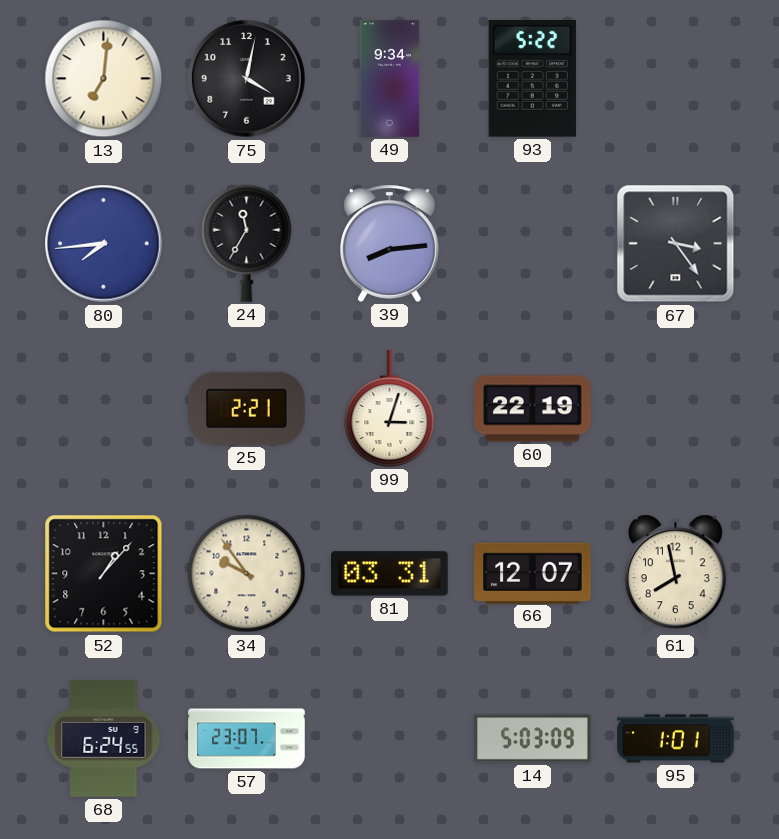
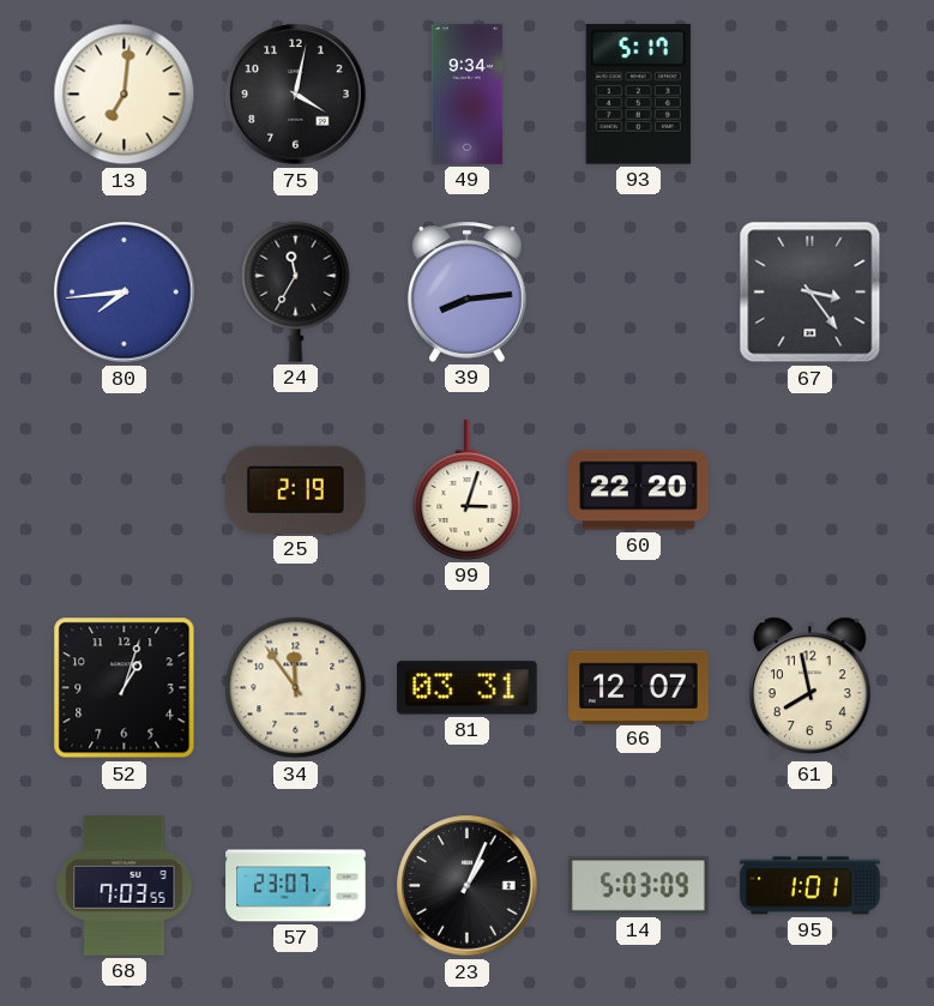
93: 5:22 -> 5:17
25: 2:21 -> 2:19
60: 22:19 -> 22:20
52: 1:07 -> 1:03
34: 9:54 -> 11:54
68: 6:24 -> 7:03
23: none -> 1:04
